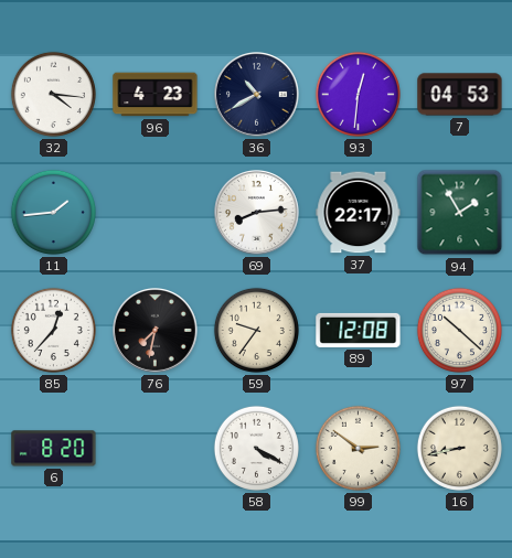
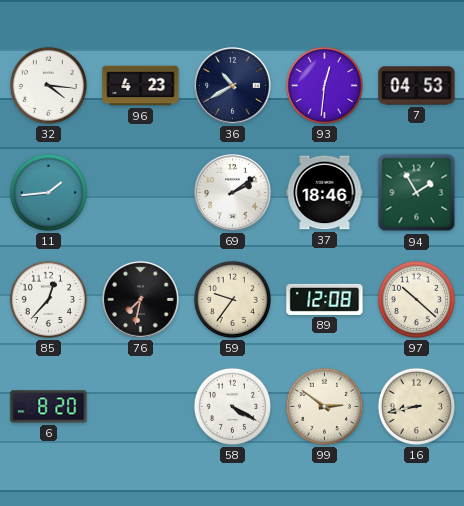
69: 8:14 -> 2:09
37: 22:17 -> 18:46
